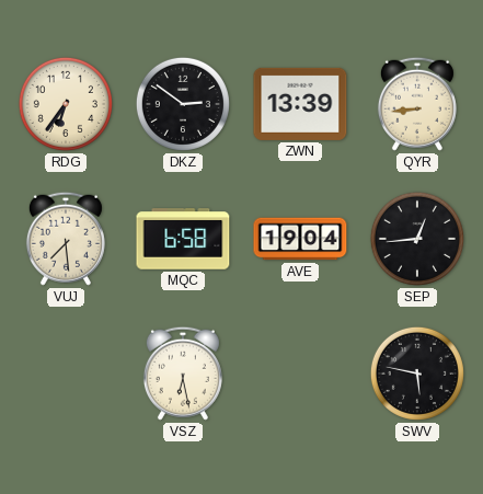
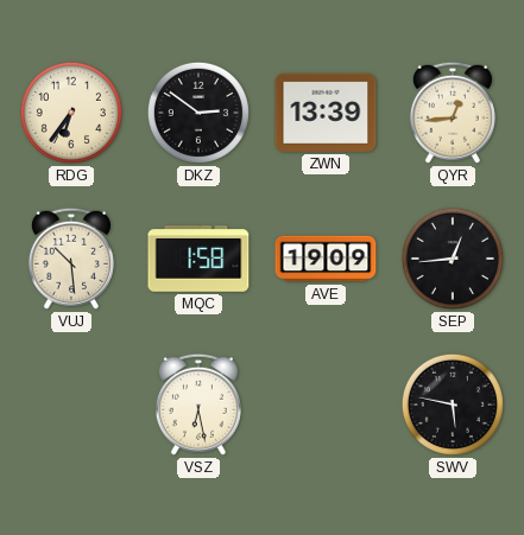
QYR: 8:44 -> 12:44
VUJ: 7:29 -> 10:29
MQC: 6:58 -> 1:58
AVE: 19:04 -> 19:09
